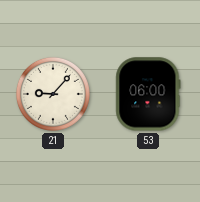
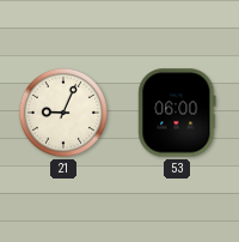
21: 9:07 -> 9:04
